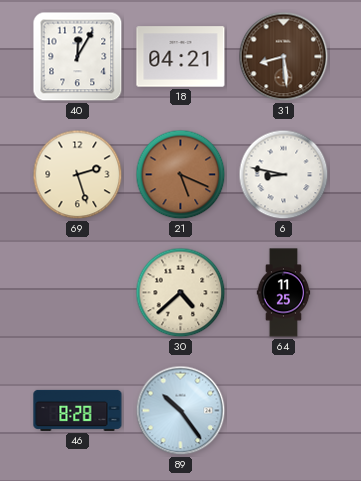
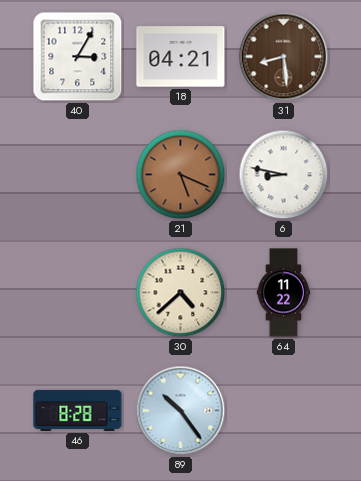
40: 12:05 -> 3:05
69: 2:27 -> none
64: 11:25 -> 11:22
